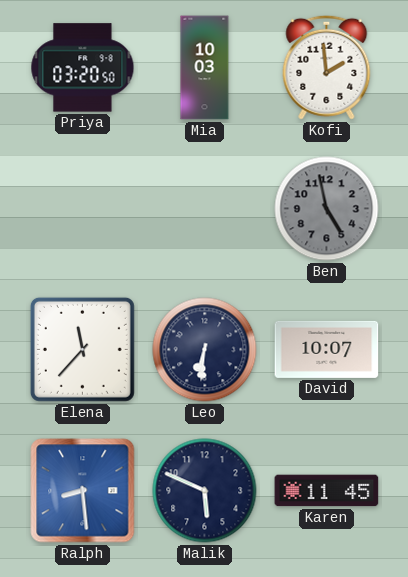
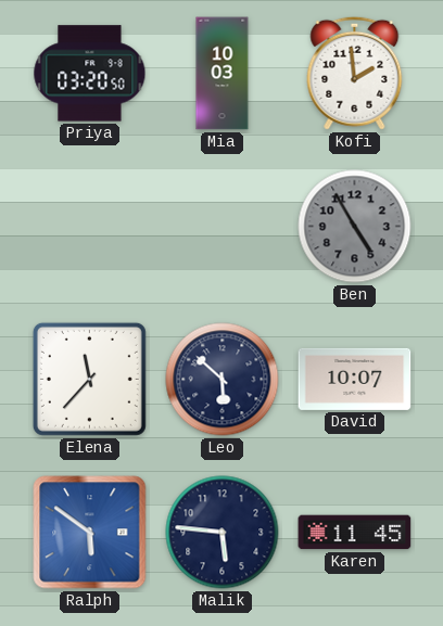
Ben: 4:58 -> 4:55
Leo: 6:31 -> 5:52
Ralph: 8:29 -> 5:51
Malik: 5:49 -> 5:46
